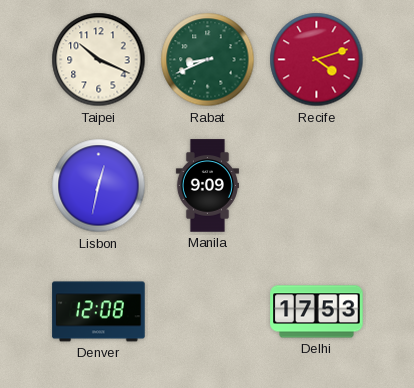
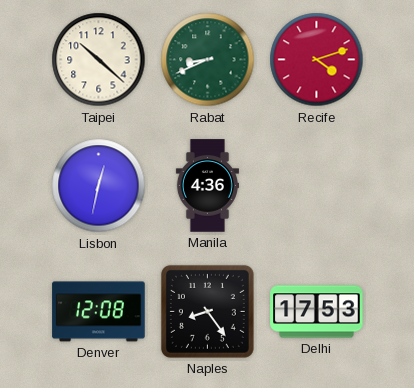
Taipei: 10:19 -> 10:22
Manila: 9:09 -> 4:36
Naples: none -> 8:24
